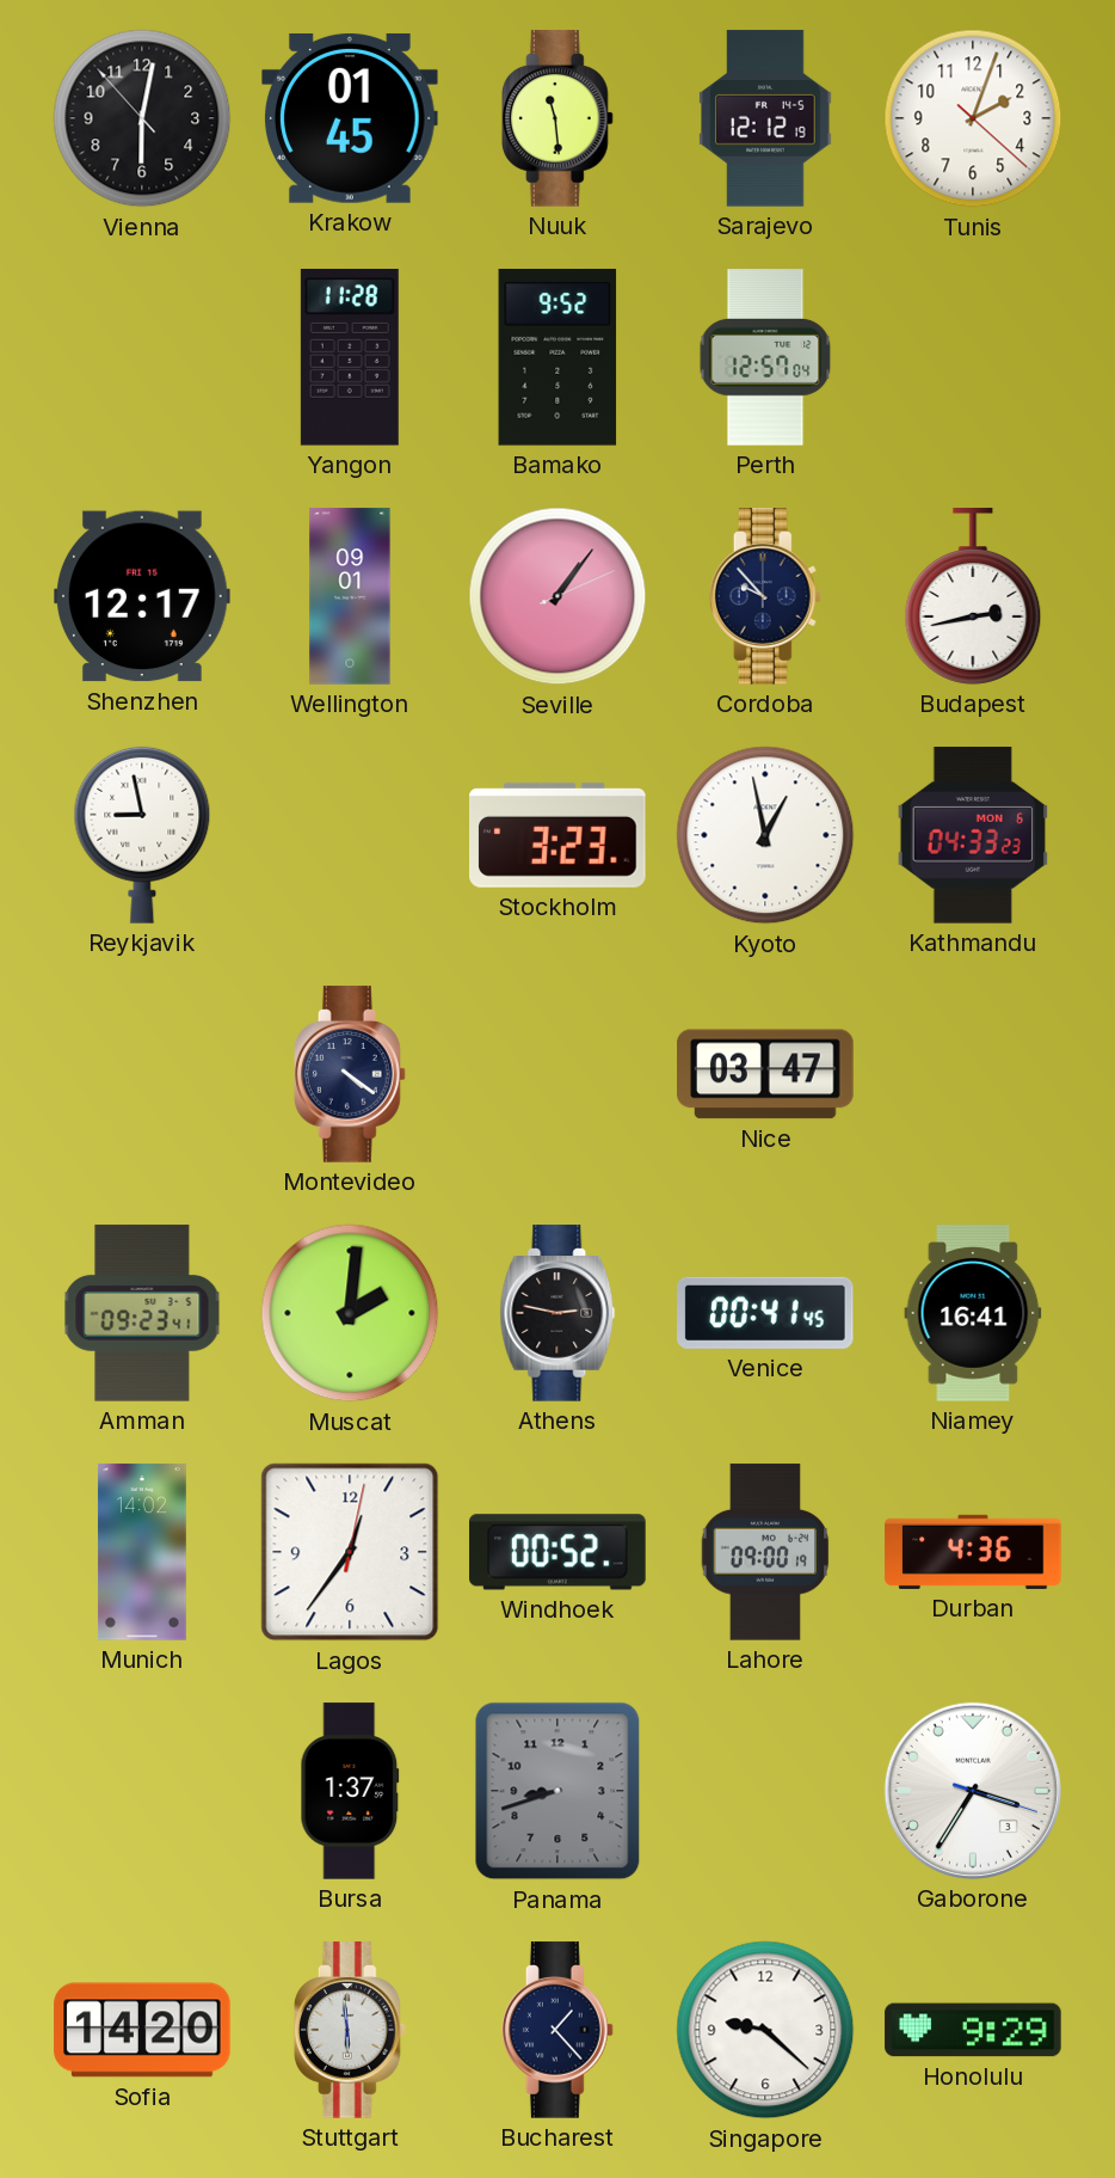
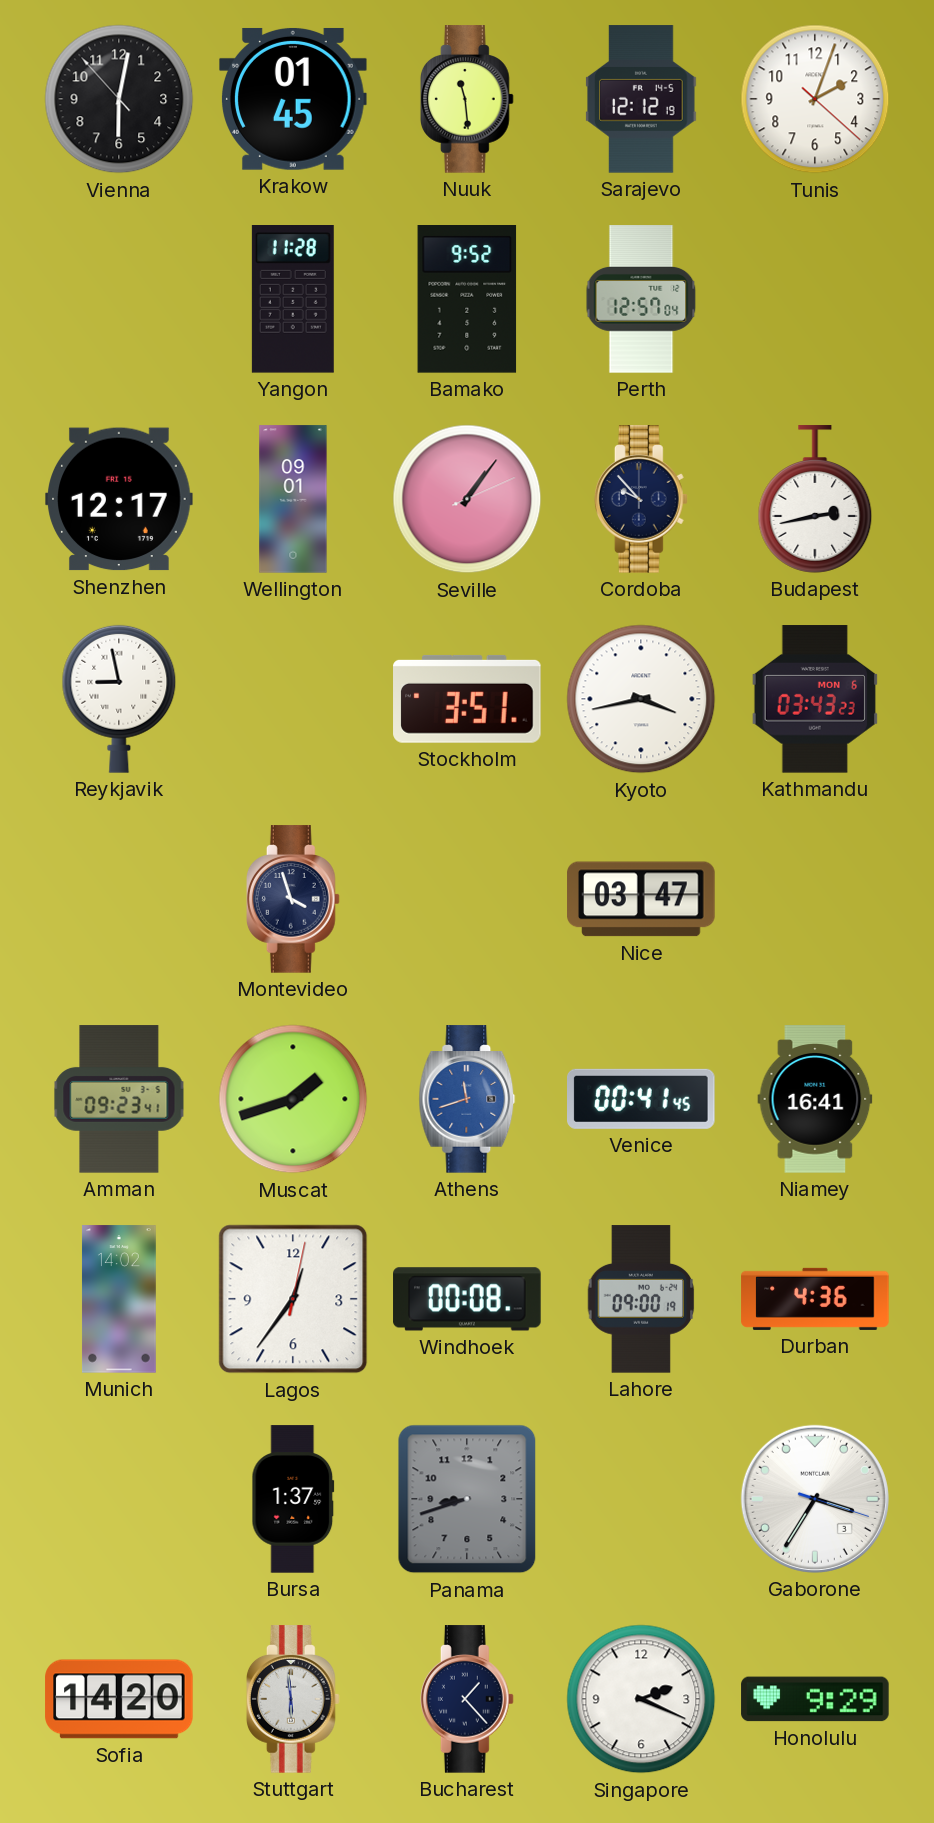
Stockholm: 3:23 -> 3:51
Kyoto: 12:58 -> 3:43
Kathmandu: 04:33 -> 03:43
Montevideo: 4:21 -> 3:57
Muscat: 2:01 -> 1:42
Athens: 2:47 -> 11:42
Athens dial: black -> blue
Windhoek: 00:52 -> 00:08
Singapore: 9:22 -> 2:19
